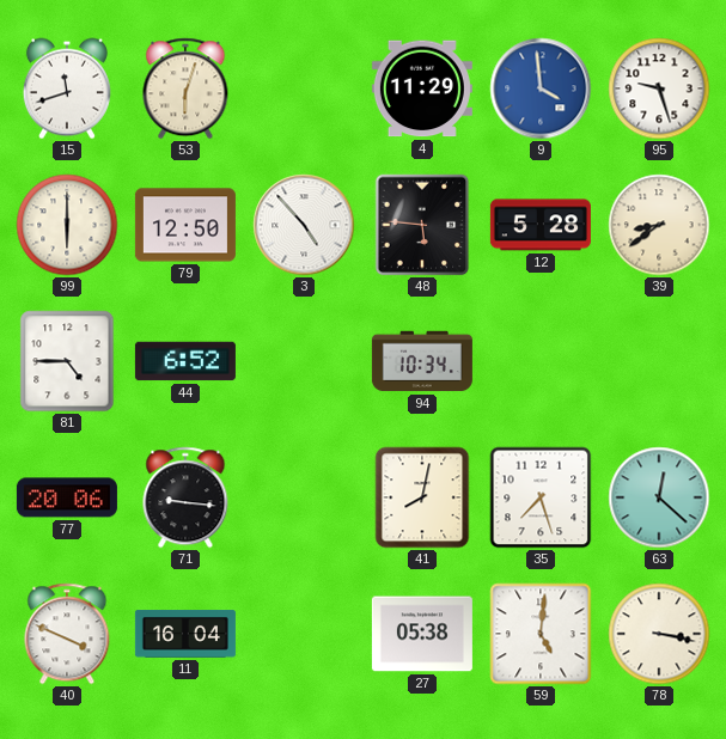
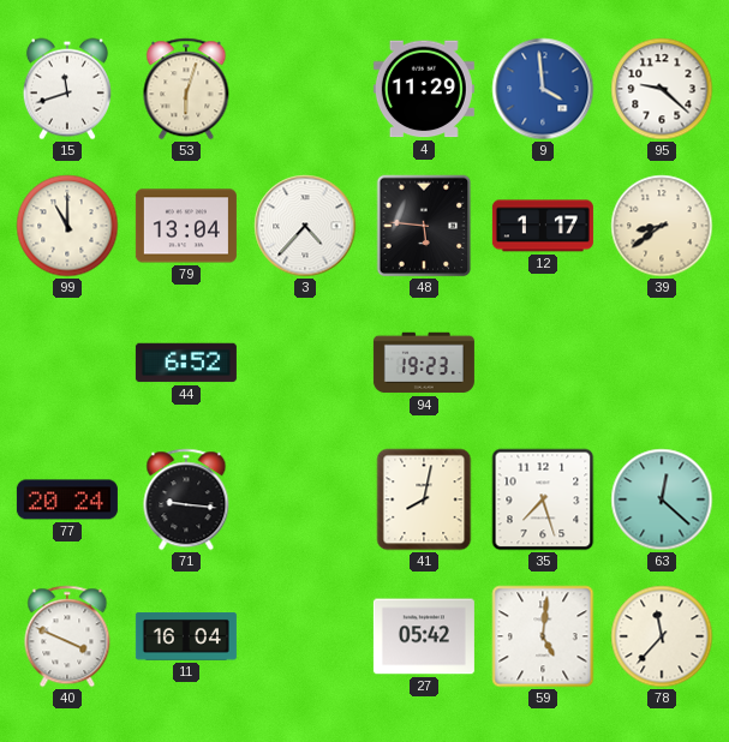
95: 9:27 -> 9:22
99: 6:00 -> 11:00
79: 12:50 -> 13:04
3: 4:53 -> 4:37
12: 5:28 -> 1:17
81: 4:45 -> none
94: 10:34 -> 19:23
77: 20:06 -> 20:24
27: 05:38 -> 05:42
78: 3:17 -> 11:37
